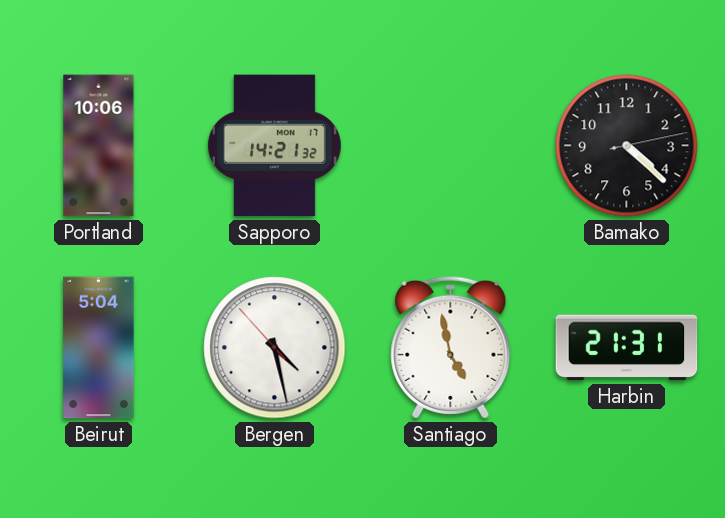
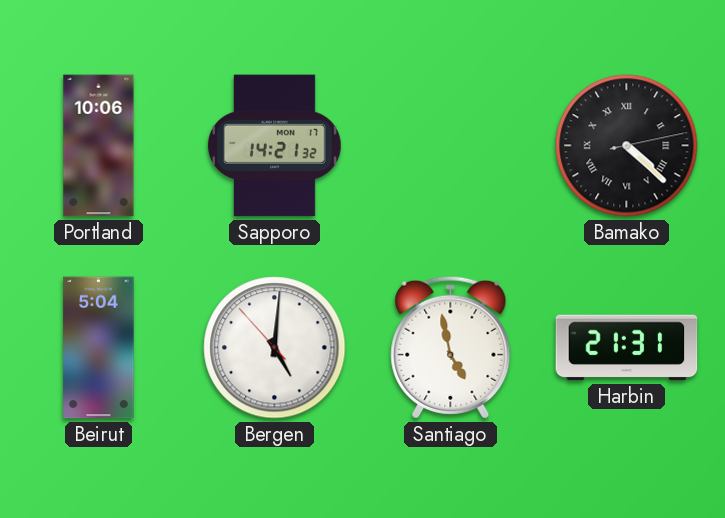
Bamako numerals: Arabic -> Roman
Bergen: 4:27 -> 5:00
